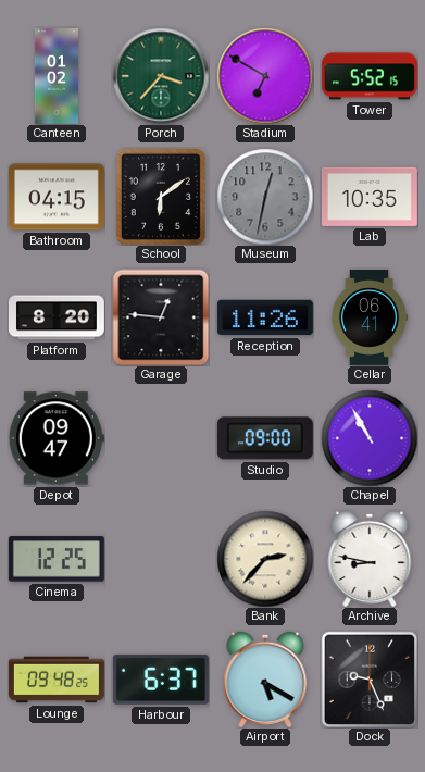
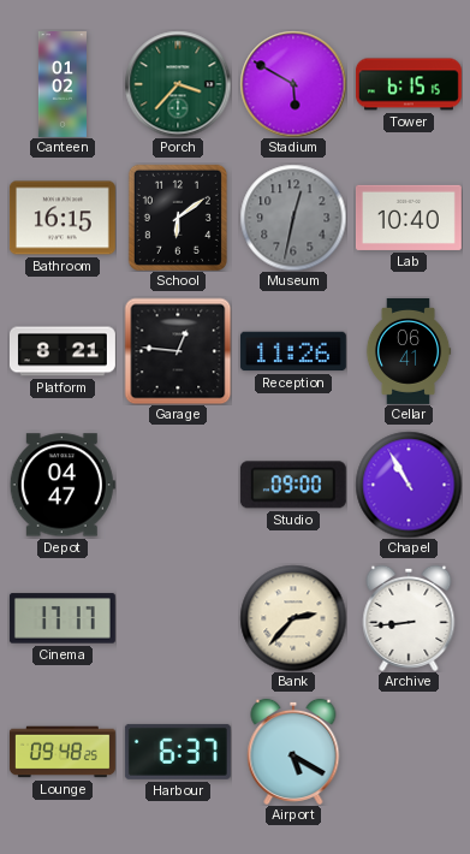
Stadium: 6:50 -> 5:50
Tower: 5:52 -> 6:15
Bathroom: 04:15 -> 16:15
Lab: 10:35 -> 10:40
Platform: 8:20 -> 8:21
Depot: 09:47 -> 04:47
Cinema: 12:25 -> 17:17
Archive: 8:47 -> 8:44
Dock: 9:26 -> none
